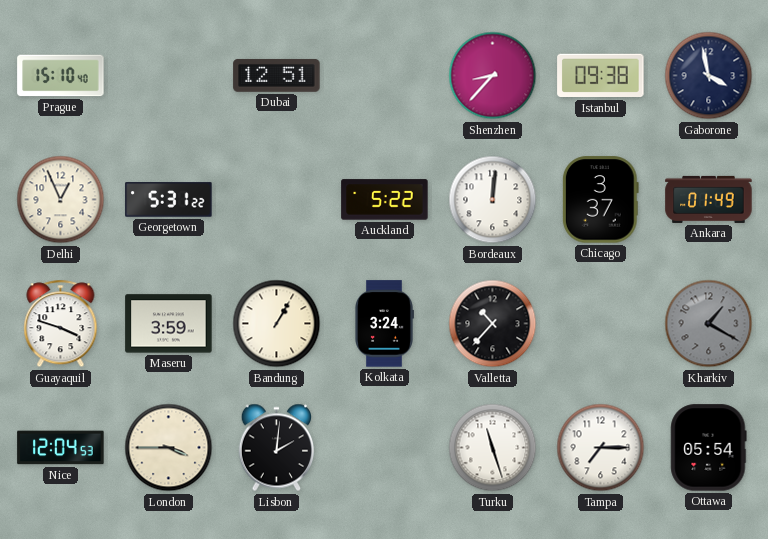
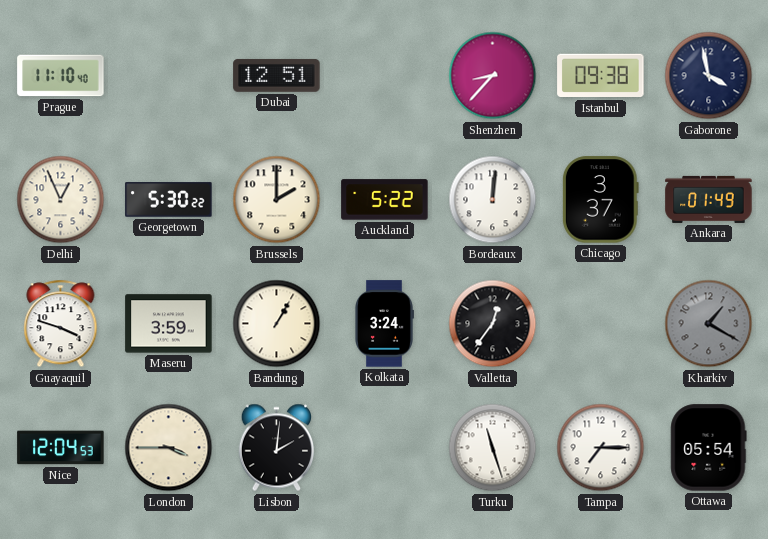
Prague: 15:10 -> 11:10
Georgetown: 5:31 -> 5:30
Brussels: none -> 2:00
Valletta: 10:37 -> 12:36
